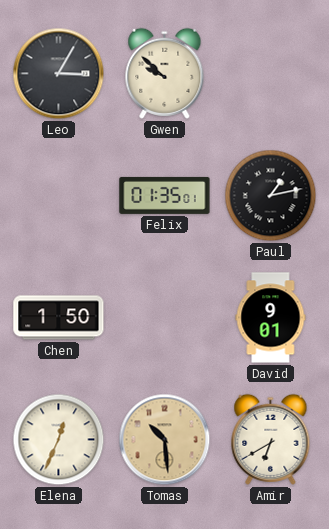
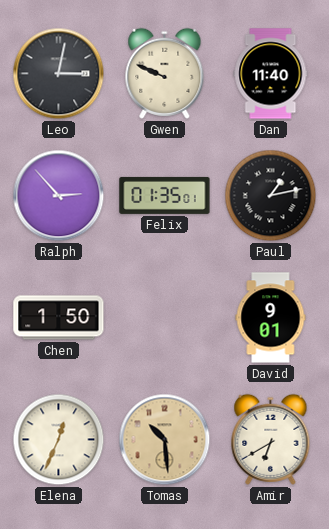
Leo: 3:05 -> 3:02
Gwen: 9:52 -> 9:49
Dan: none -> 11:40
Ralph: none -> 2:53
